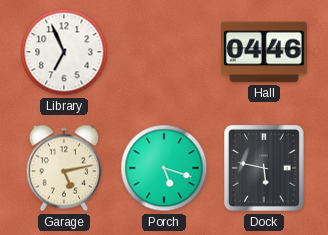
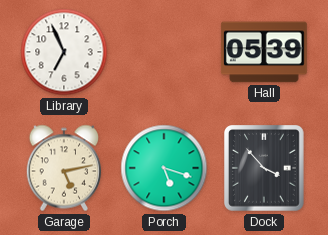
Hall: 04:46 -> 05:39
Dock: 5:47 -> 3:53
